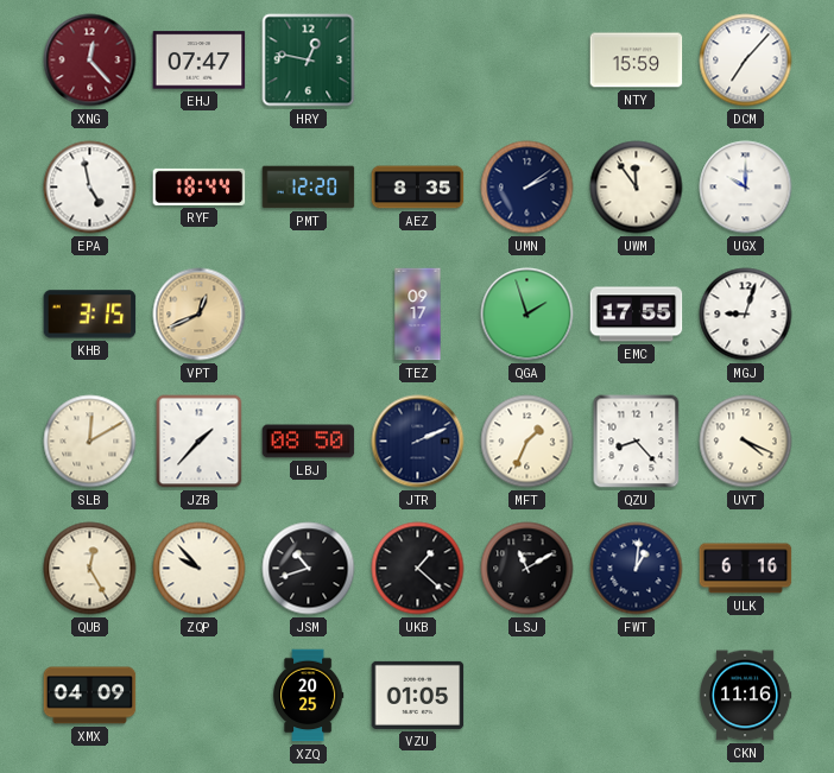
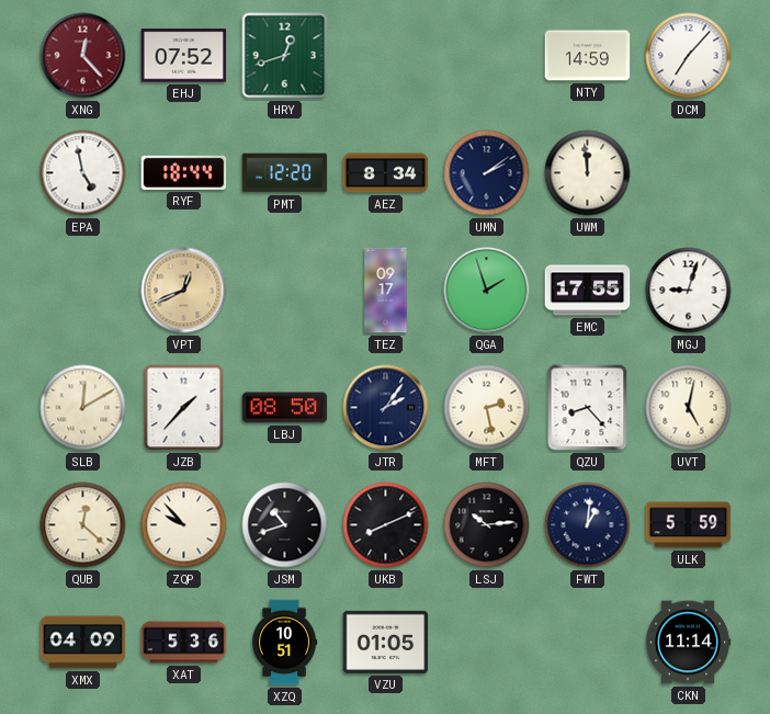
EHJ: 07:47 -> 07:52
HRY: 12:47 -> 12:42
NTY: 15:59 -> 14:59
AEZ: 8:35 -> 8:34
UWM: 11:54 -> 11:59
UGX: 10:00 -> none
KHB: 3:15 -> none
JTR: 2:11 -> 2:06
MFT: 1:34 -> 2:28
UVT: 4:19 -> 5:02
QUB: 12:25 -> 12:22
UKB: 1:22 -> 8:11
LSJ: 11:10 -> 10:14
ULK: 6:16 -> 5:59
XAT: none -> 5:36
XZQ: 20:25 -> 10:51
CKN: 11:16 -> 11:14
